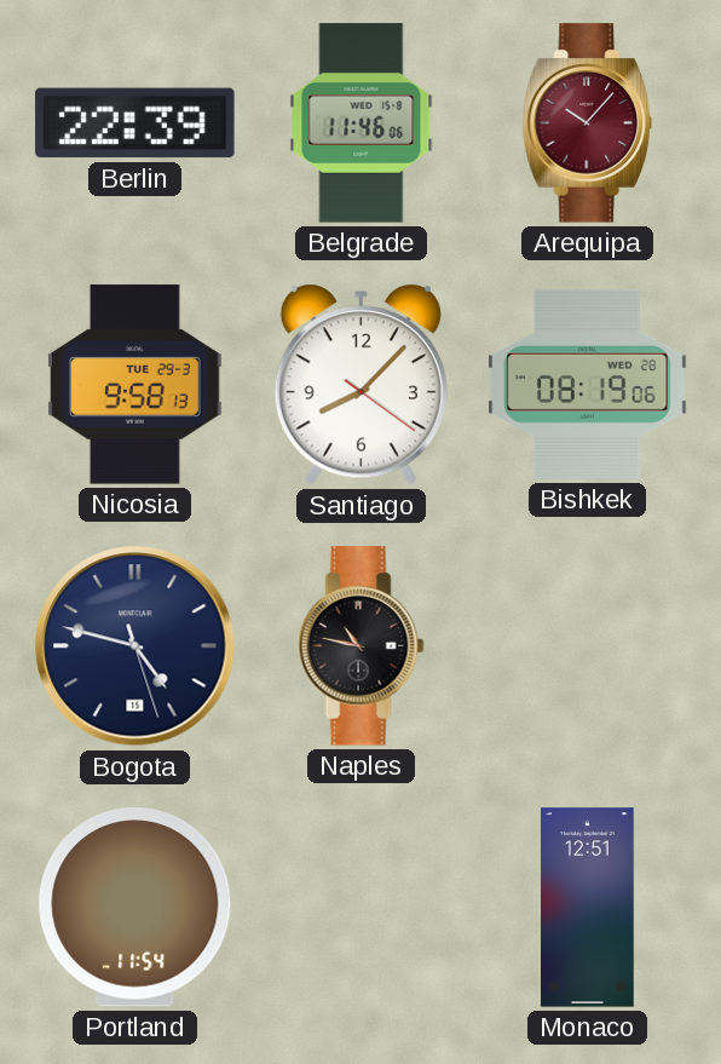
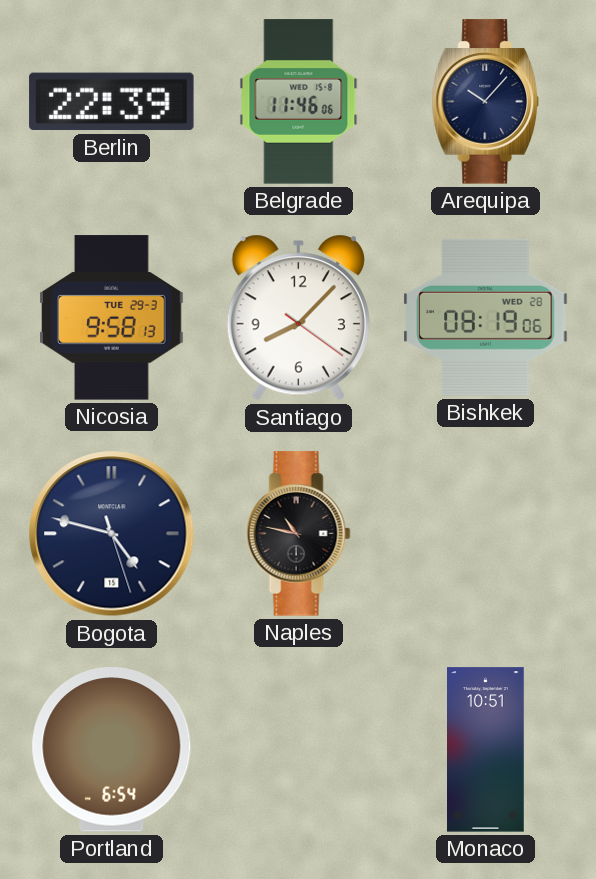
Arequipa dial: burgundy -> navy
Portland: 11:54 -> 6:54
Monaco: 12:51 -> 10:51
